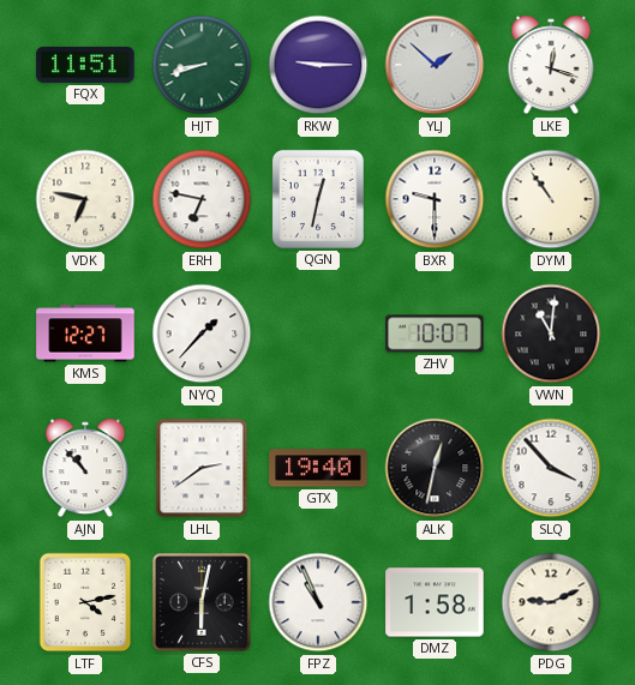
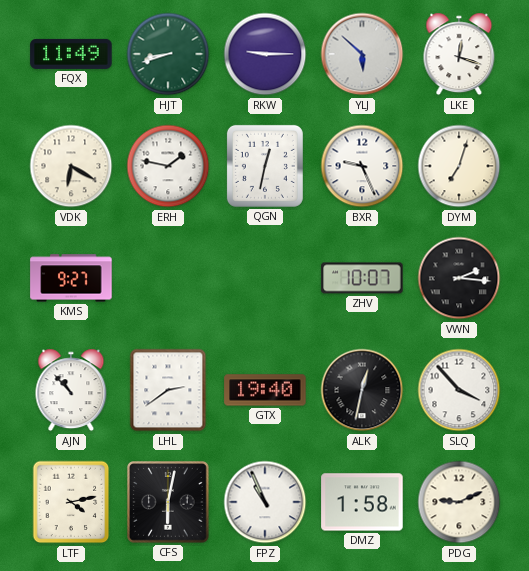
FQX: 11:51 -> 11:49
YLJ: 1:52 -> 5:52
VDK: 6:47 -> 6:20
ERH: 6:47 -> 1:47
BXR: 9:30 -> 9:26
DYM: 10:54 -> 7:03
KMS: 12:27 -> 9:27
NYQ: 1:37 -> none
VWN: 11:01 -> 2:16
